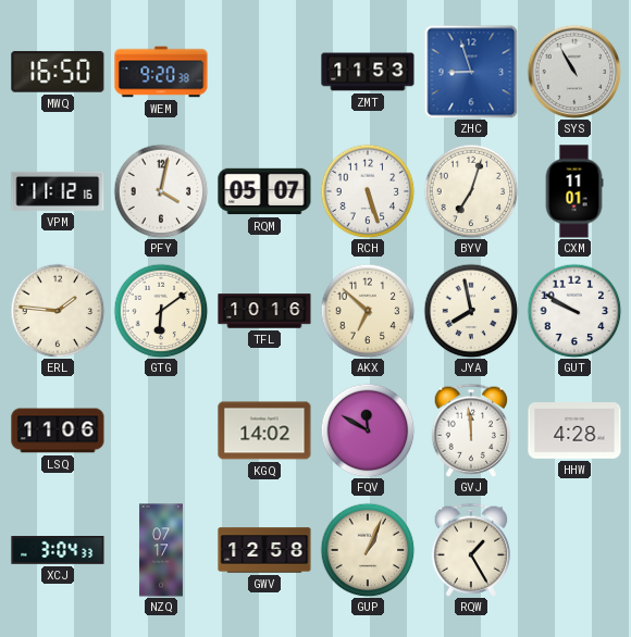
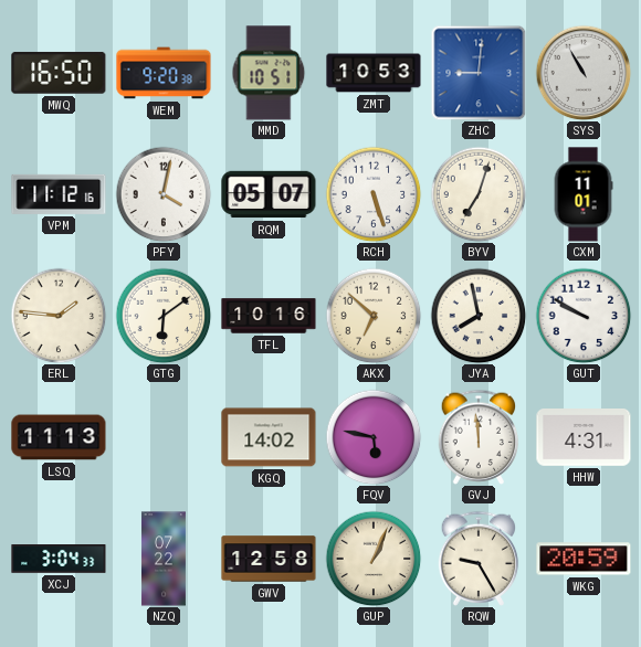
MMD: none -> 10:51
ZMT: 11:53 -> 10:53
ZHC: 8:57 -> 9:01
LSQ: 11:06 -> 11:13
FQV: 11:50 -> 5:47
HHW: 4:28 -> 4:31
NZQ: 07:17 -> 07:22
RQW: 1:25 -> 9:25
WKG: none -> 20:59
